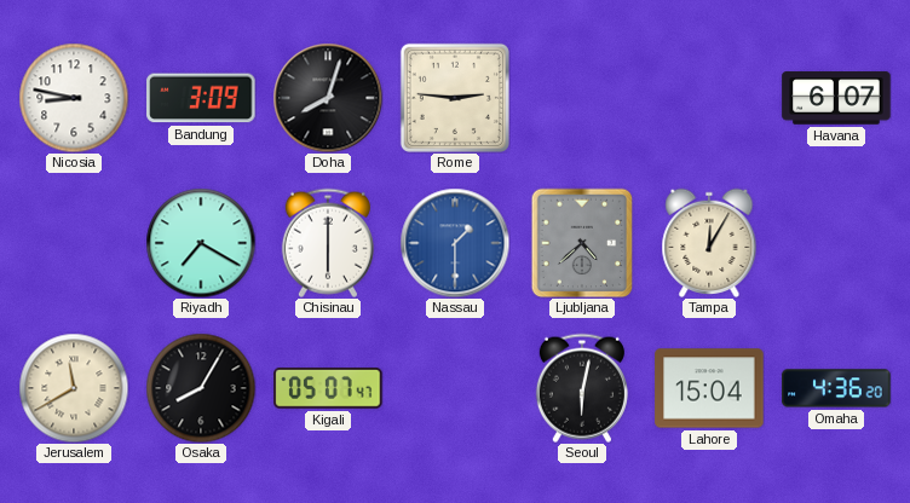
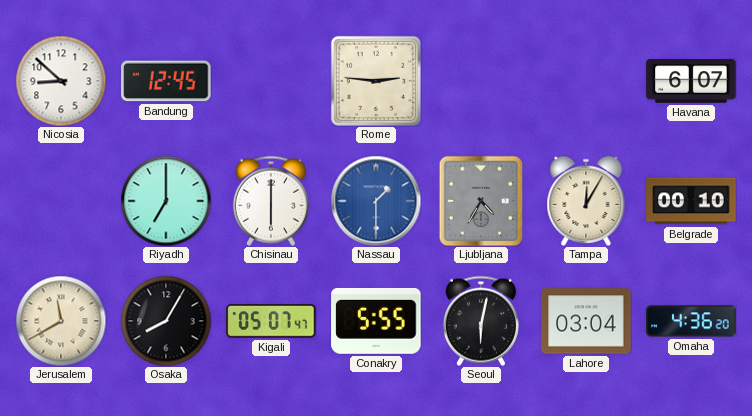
Nicosia: 8:47 -> 8:52
Bandung: 3:09 -> 12:45
Doha: 8:03 -> none
Riyadh: 7:20 -> 7:00
Ljubljana: 4:38 -> 4:35
Belgrade: none -> 00:10
Conakry: none -> 5:55
Lahore: 15:04 -> 03:04
